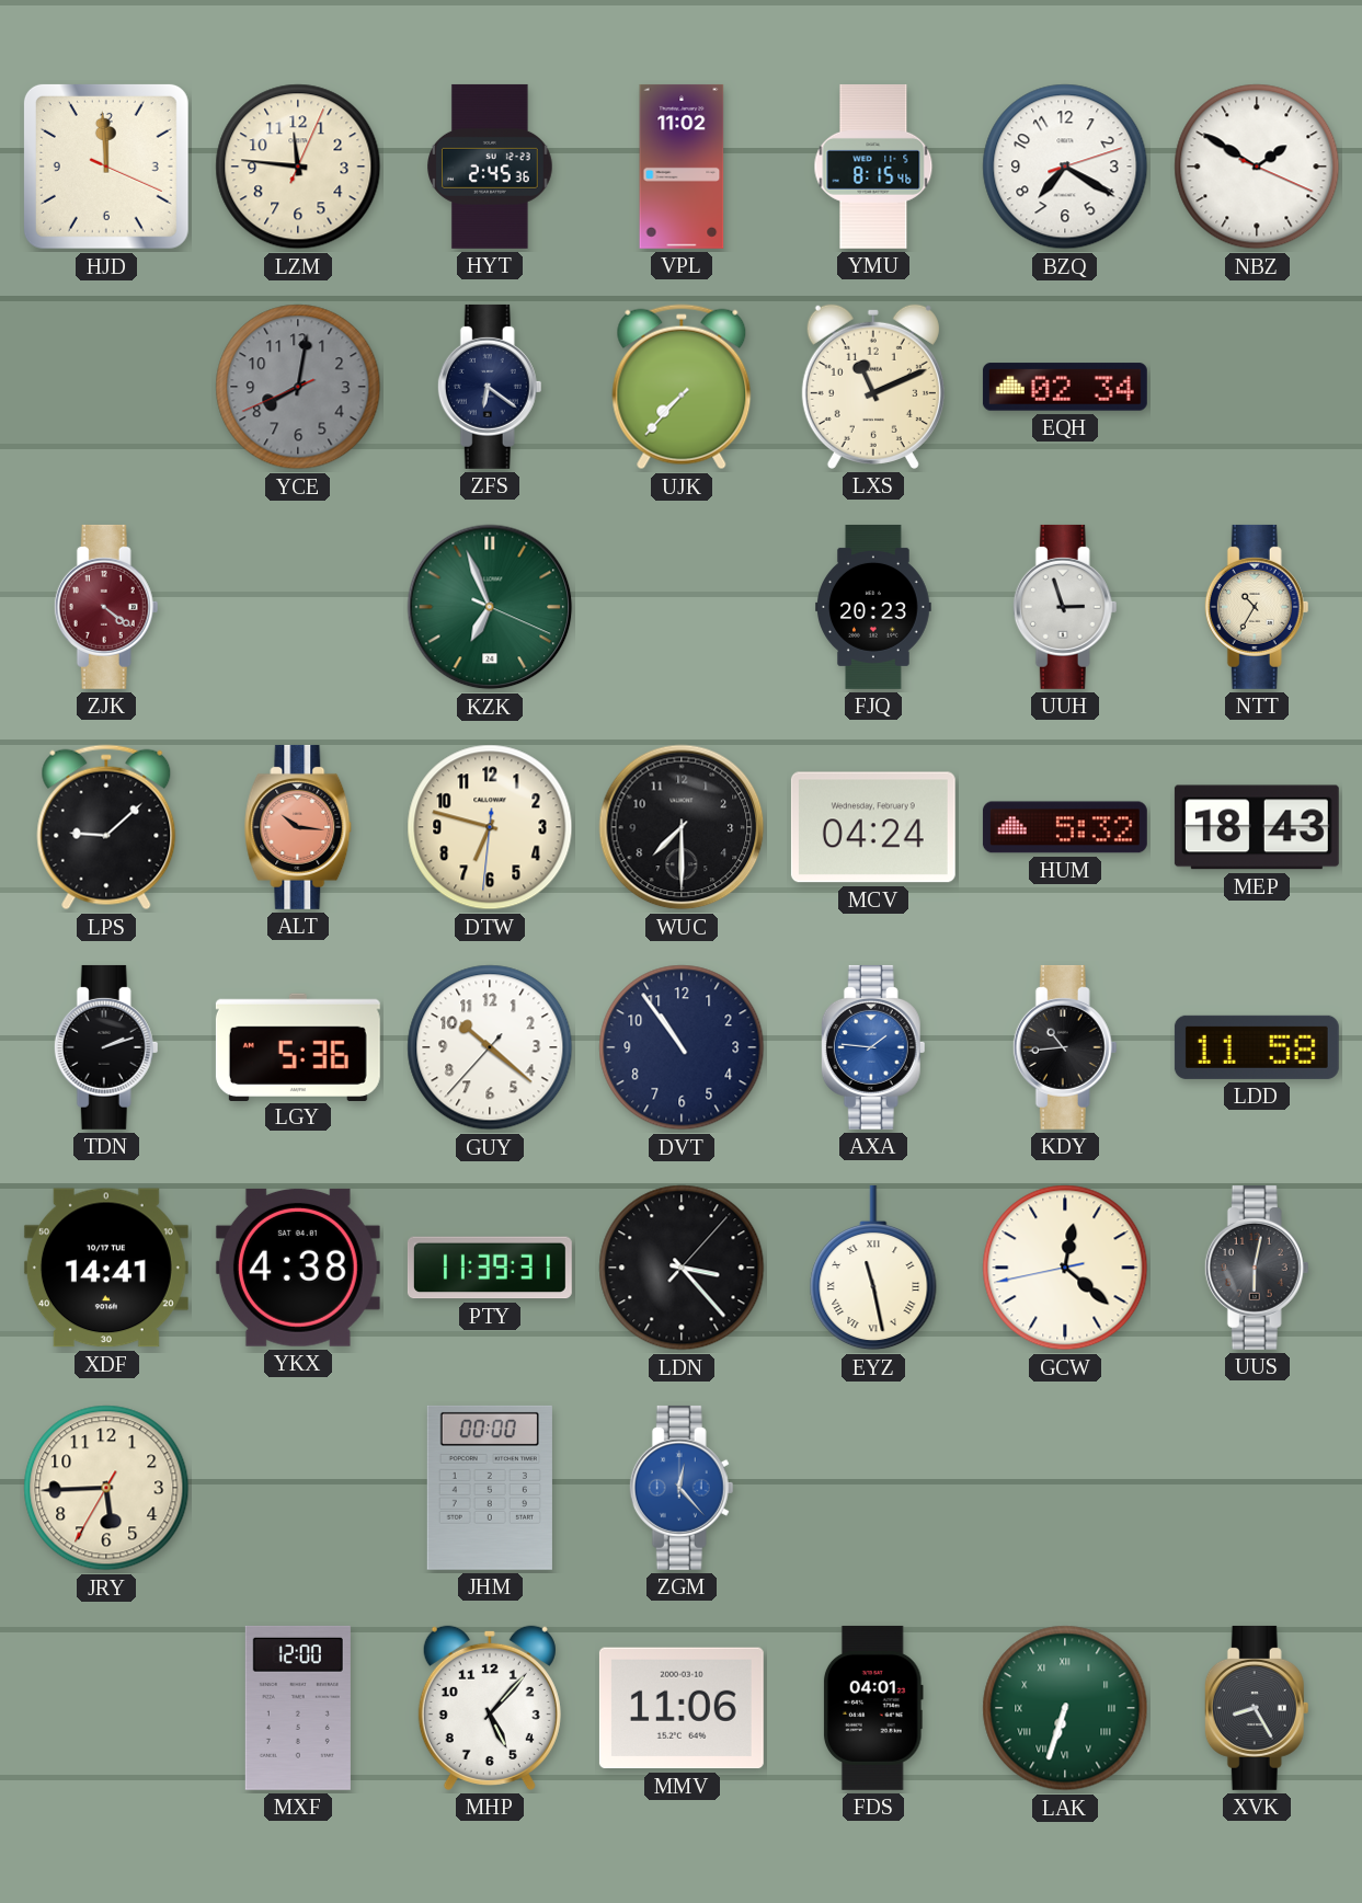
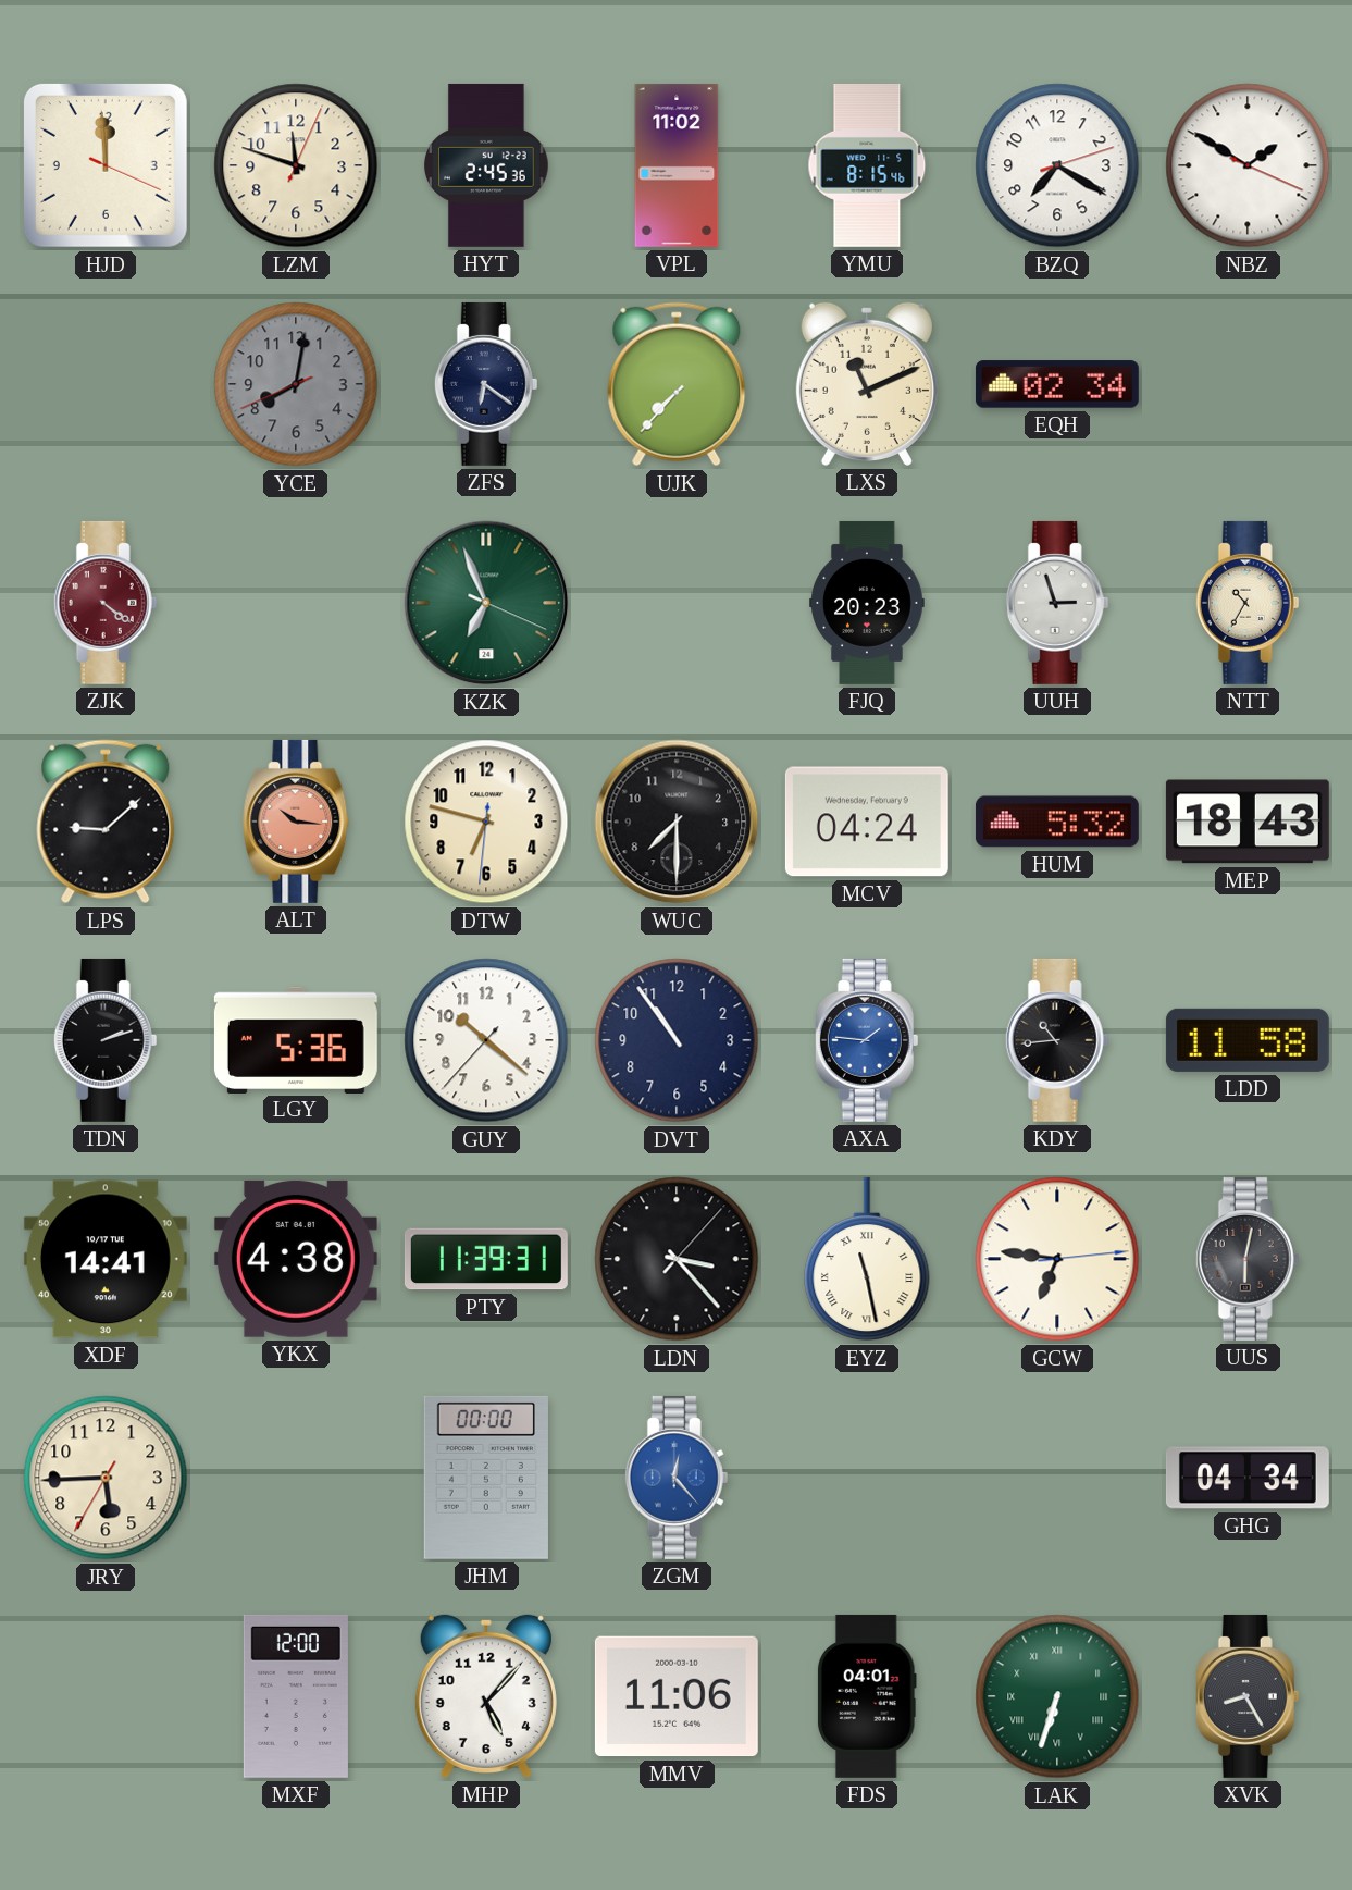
LZM: 11:46 -> 11:48
GCW: 12:21 -> 6:46
GHG: none -> 04:34
